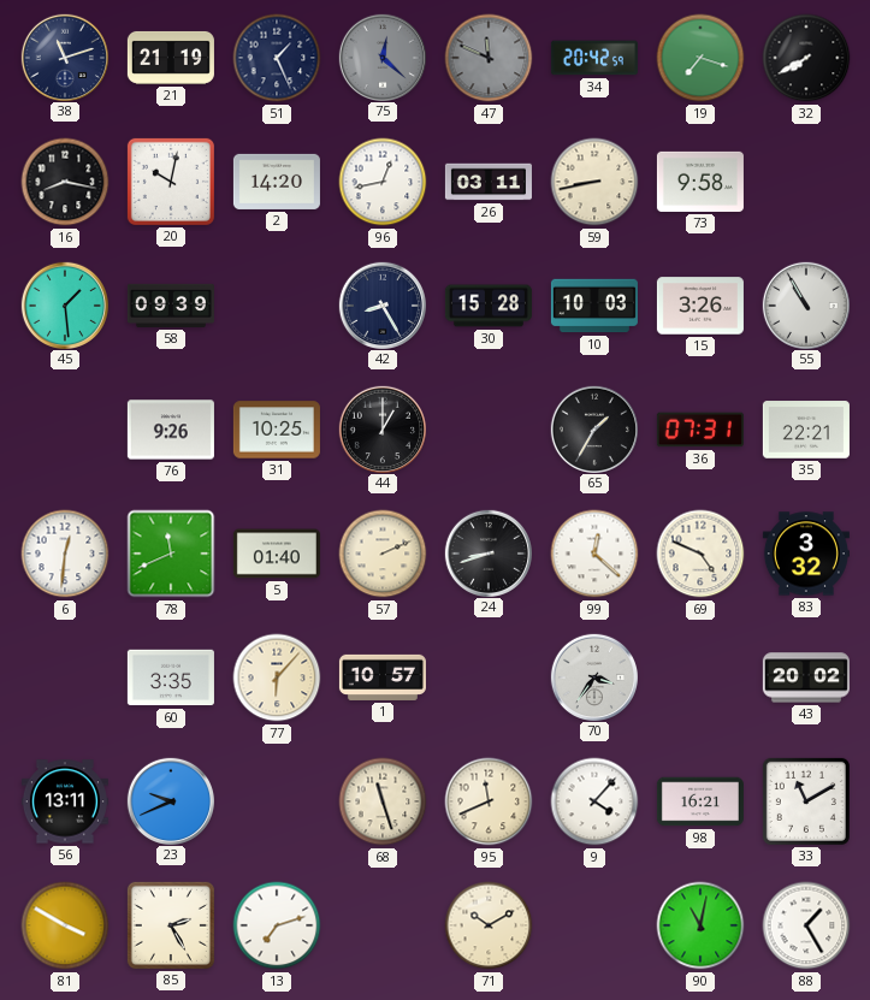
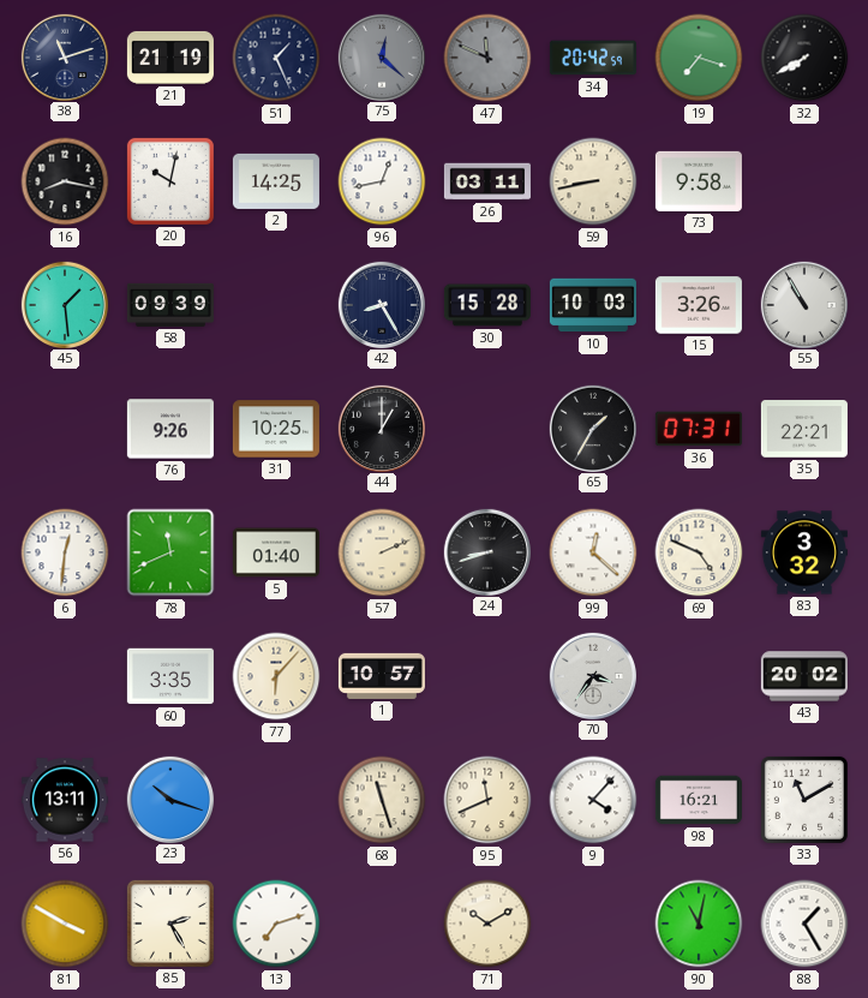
2: 14:20 -> 14:25
23: 9:41 -> 10:18
